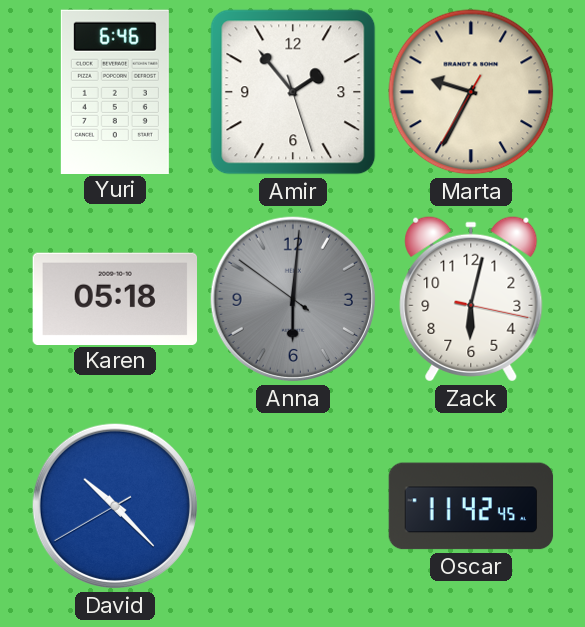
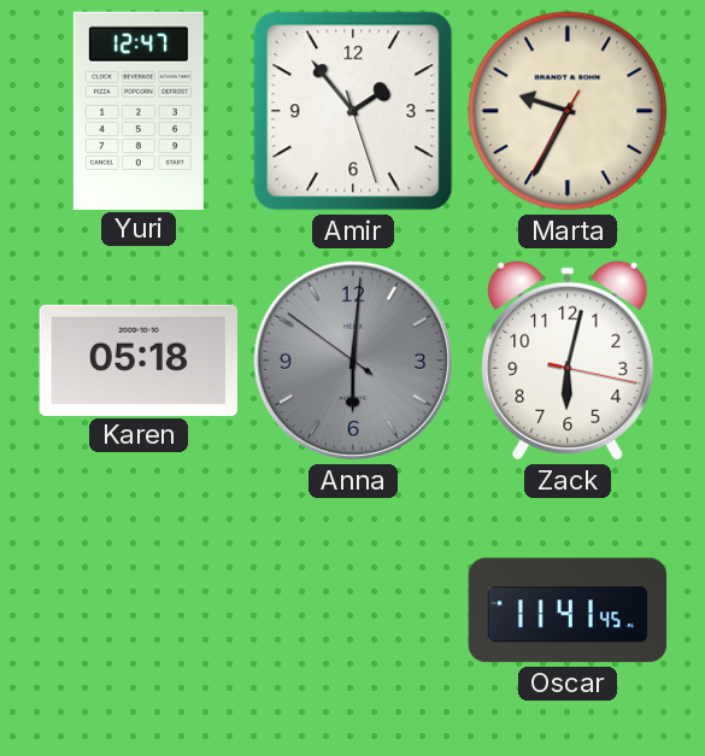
Yuri: 6:46 -> 12:47
David: 10:22 -> none
Oscar: 11:42 -> 11:41
